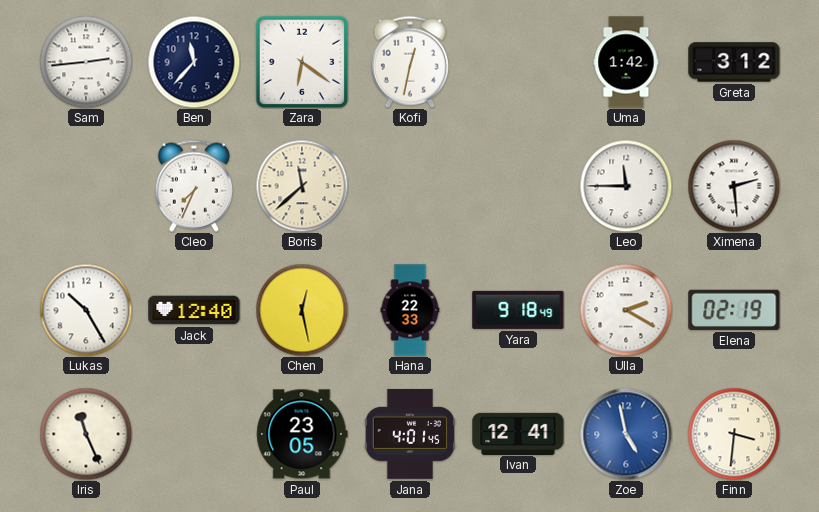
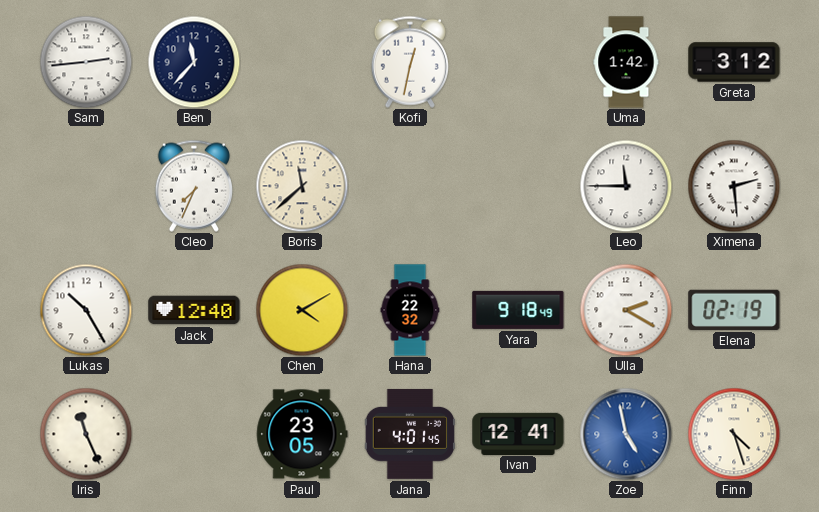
Zara: 6:21 -> none
Chen: 12:28 -> 4:10
Hana: 22:33 -> 22:32
Finn: 3:31 -> 4:27
